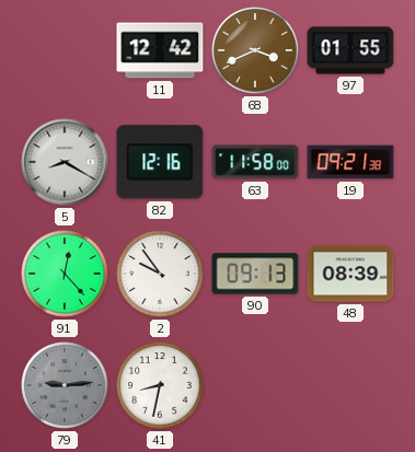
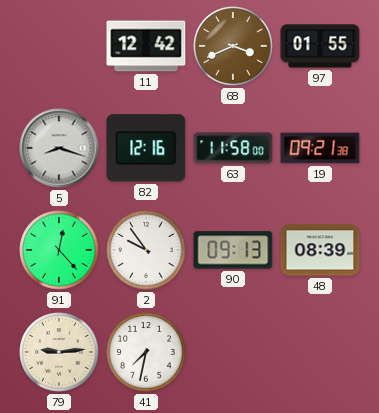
5: 8:20 -> 8:18
79 dial: grey -> cream
41: 8:32 -> 7:32
